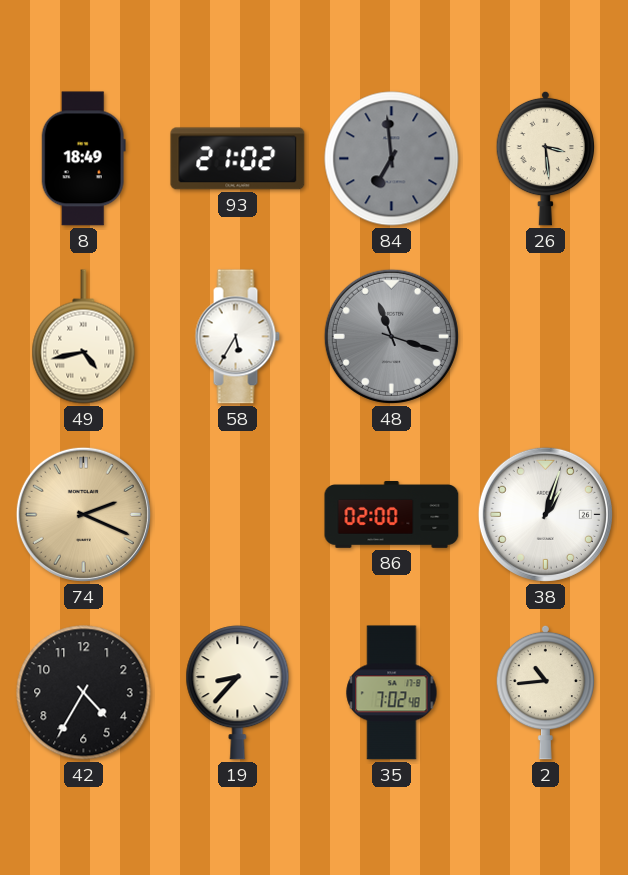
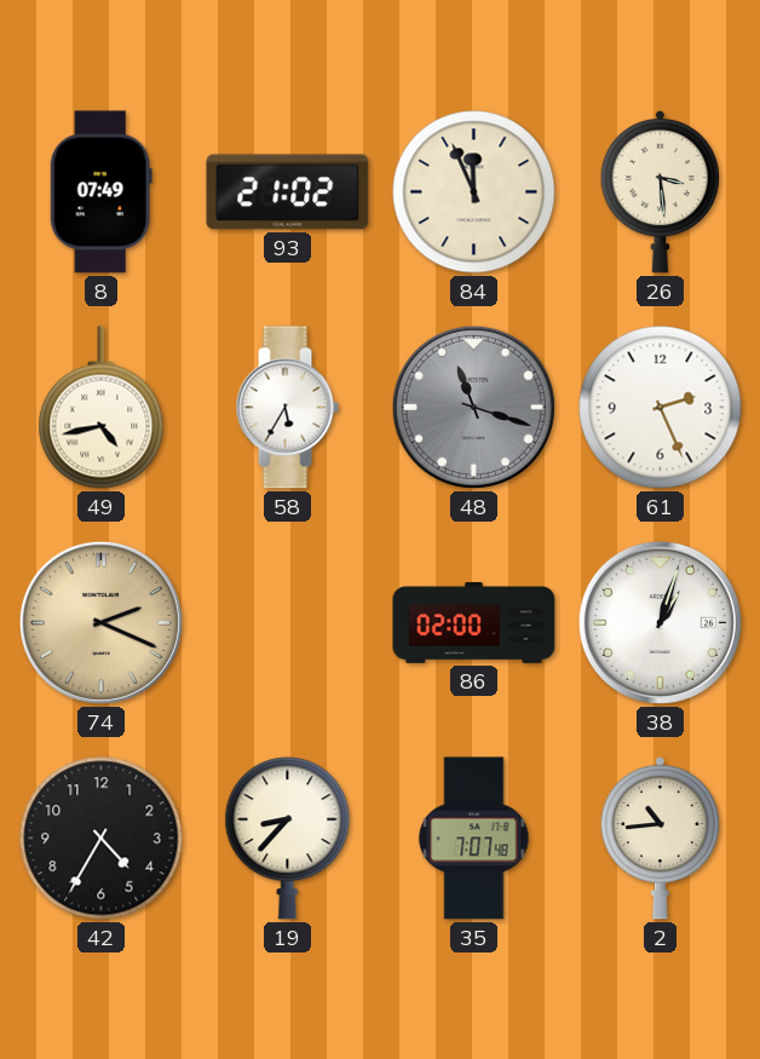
8: 18:49 -> 07:49
84: 6:59 -> 11:56
84 dial: grey -> cream
61: none -> 2:26
35: 7:02 -> 7:07
